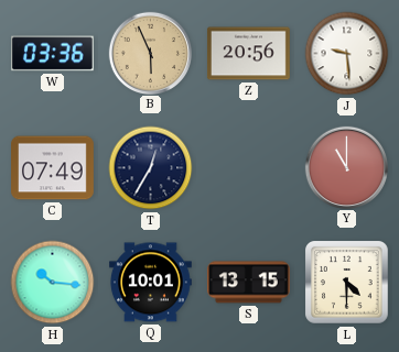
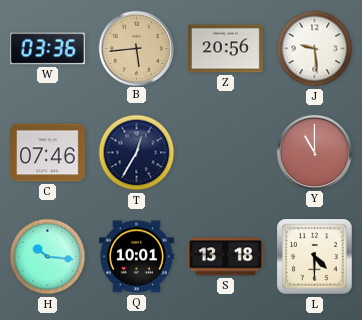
B: 5:56 -> 5:44
C: 07:49 -> 07:46
S: 13:15 -> 13:18
